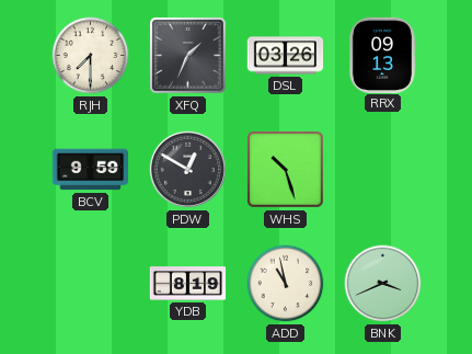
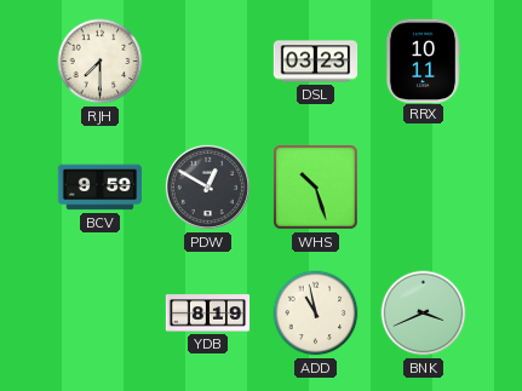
XFQ: 1:34 -> none
DSL: 03:26 -> 03:23
RRX: 09:13 -> 10:11
